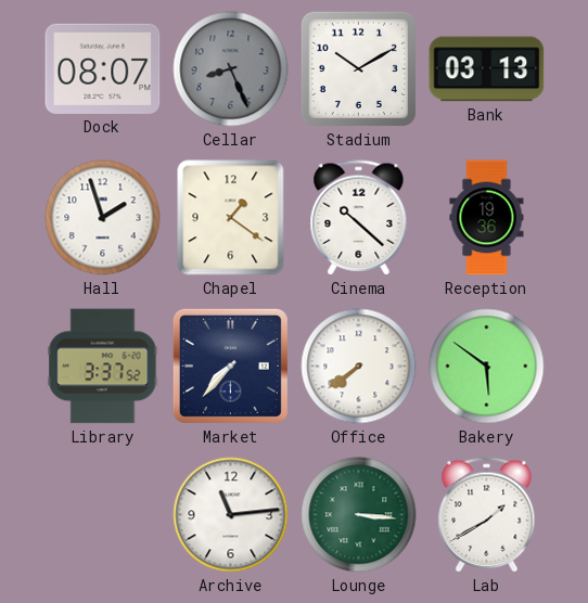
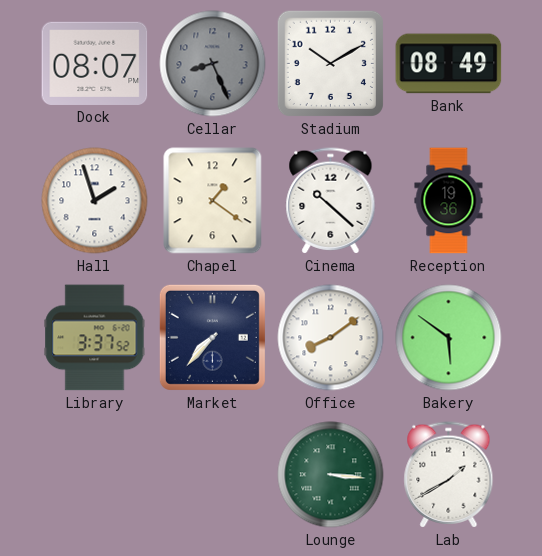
Bank: 03:13 -> 08:49
Office: 7:39 -> 8:09
Archive: 11:14 -> none
